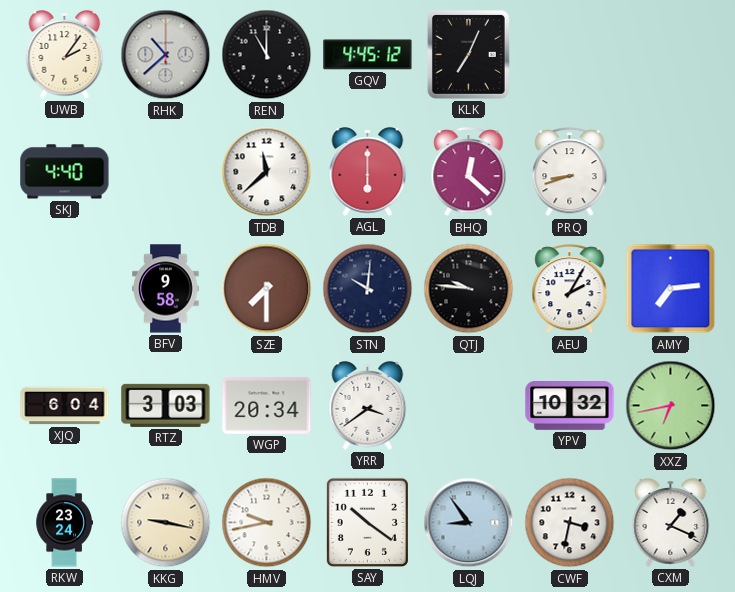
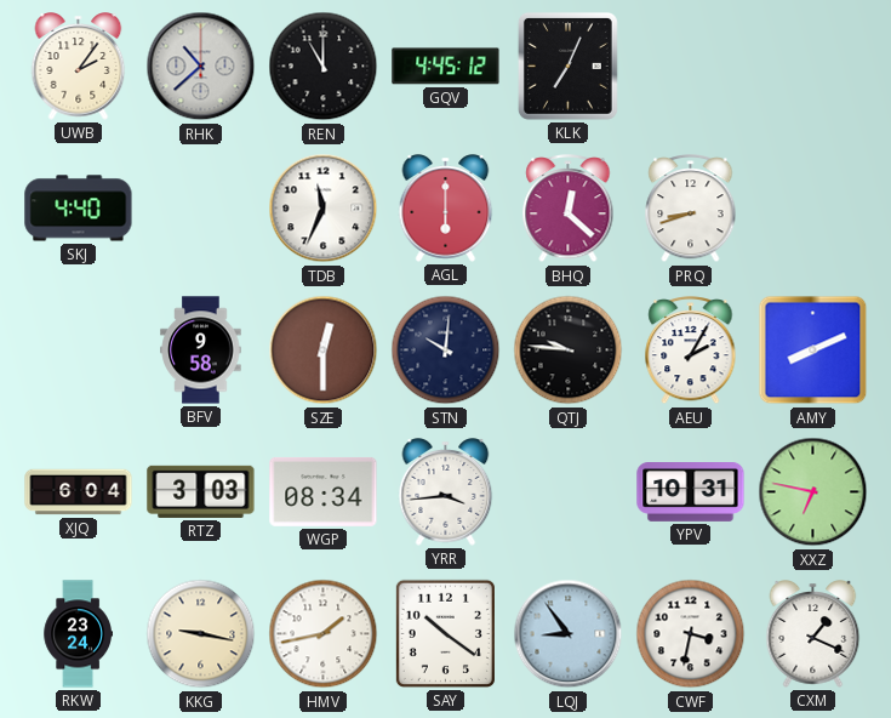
TDB: 11:38 -> 11:34
SZE: 7:30 -> 12:30
AMY: 7:14 -> 8:11
WGP: 20:34 -> 08:34
YRR: 3:39 -> 3:44
YPV: 10:32 -> 10:31
XXZ: 6:43 -> 6:47
HMV: 9:43 -> 1:43
